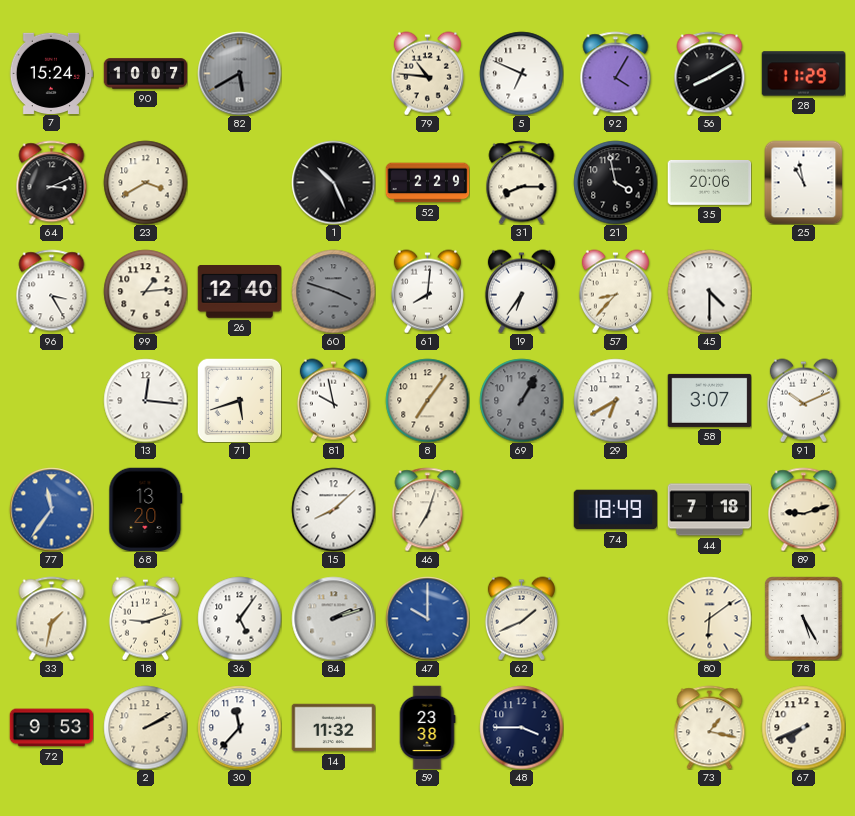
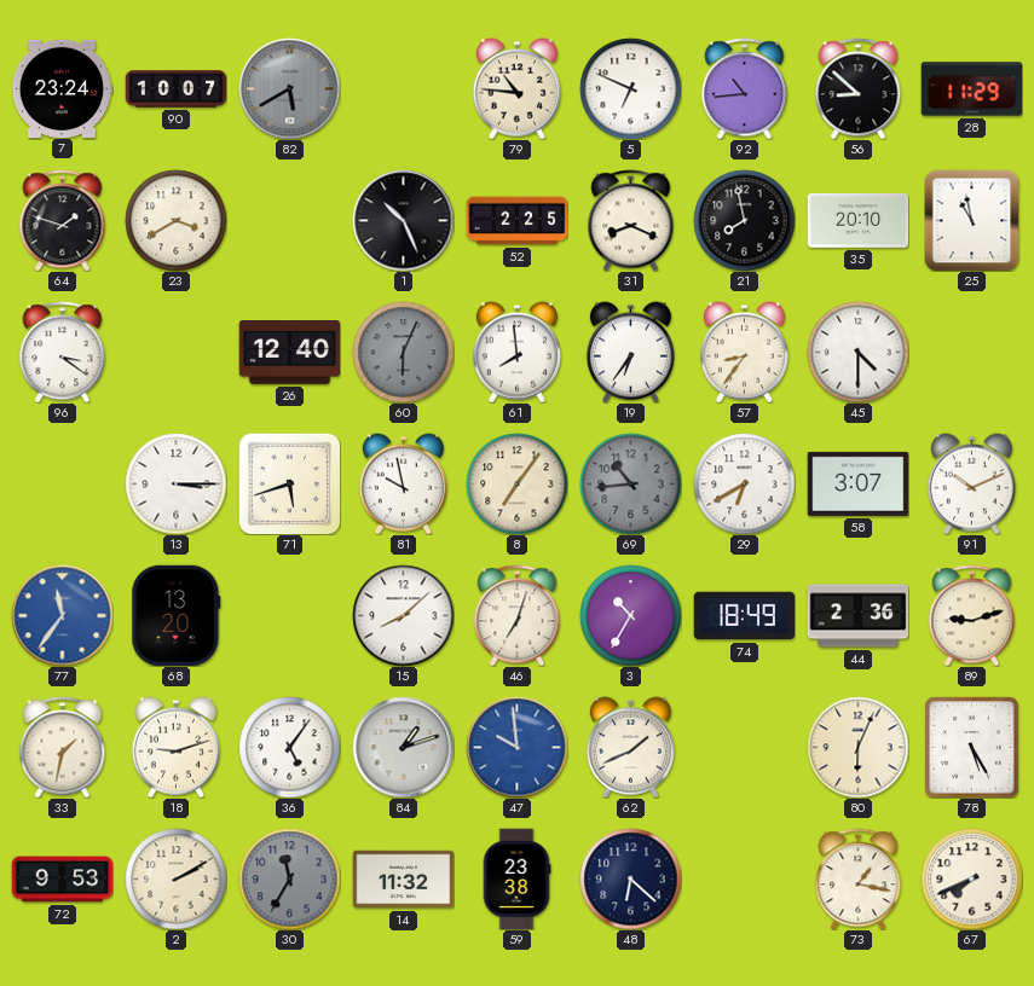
7: 15:24 -> 23:24
92: 4:05 -> 10:44
56: 8:10 -> 8:52
64: 3:11 -> 1:48
52: 2:29 -> 2:25
31: 8:15 -> 8:19
21: 3:58 -> 7:58
35: 20:06 -> 20:10
96: 3:25 -> 3:21
99: 1:14 -> none
60: 3:48 -> 6:04
61: 8:01 -> 7:59
57: 8:37 -> 8:36
13: 12:16 -> 3:15
69: 1:05 -> 10:44
3: none -> 10:35
44: 7:18 -> 2:36
84: 2:12 -> 1:12
47: 10:00 -> 9:59
80: 6:09 -> 6:04
30: 11:37 -> 11:35
30 dial: white -> grey
48: 3:45 -> 6:22
